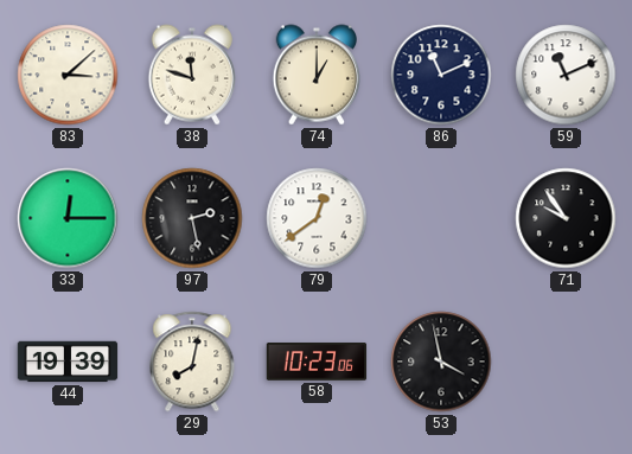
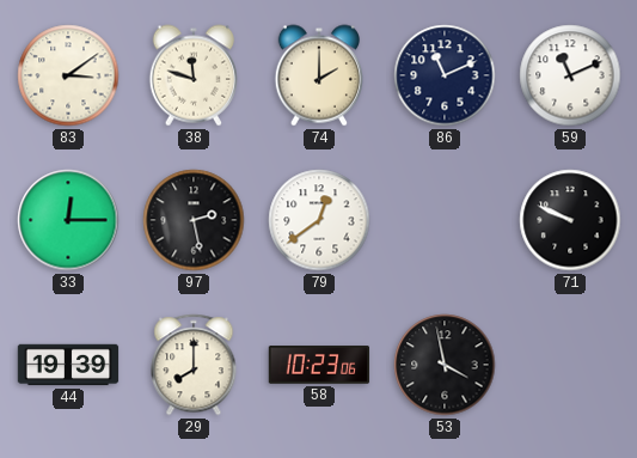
83: 3:08 -> 3:09
74: 1:00 -> 2:00
71: 9:54 -> 9:49
29: 8:02 -> 8:00
